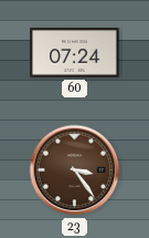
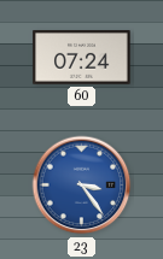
23 dial: brown -> blue
